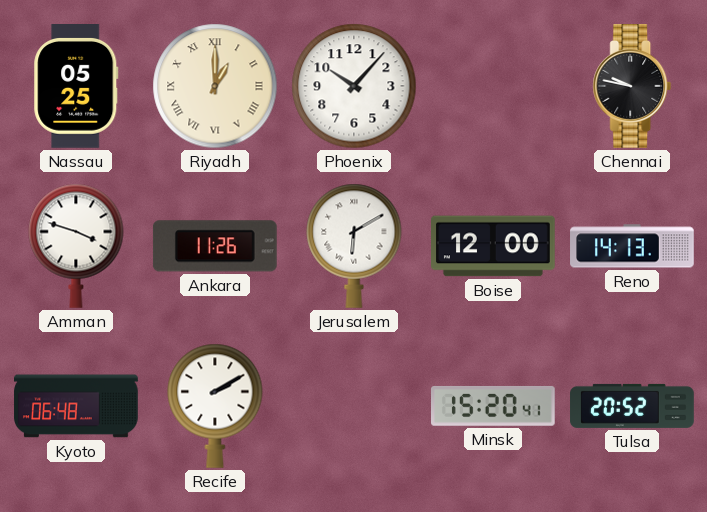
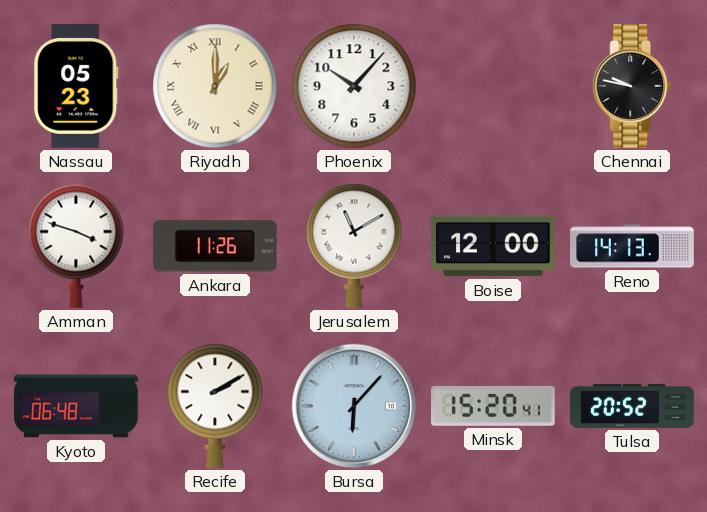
Nassau: 05:25 -> 05:23
Jerusalem: 6:10 -> 11:10
Bursa: none -> 6:07
